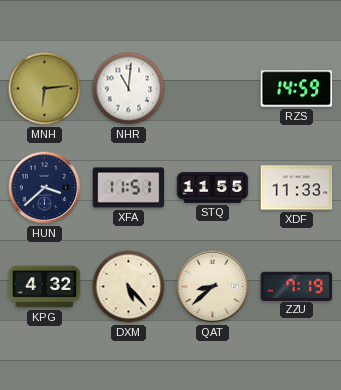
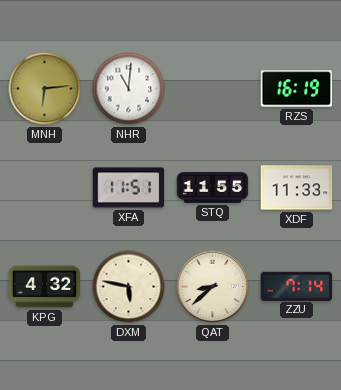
RZS: 14:59 -> 16:19
HUN: 3:38 -> none
DXM: 5:23 -> 5:47
ZZU: 7:19 -> 7:14
